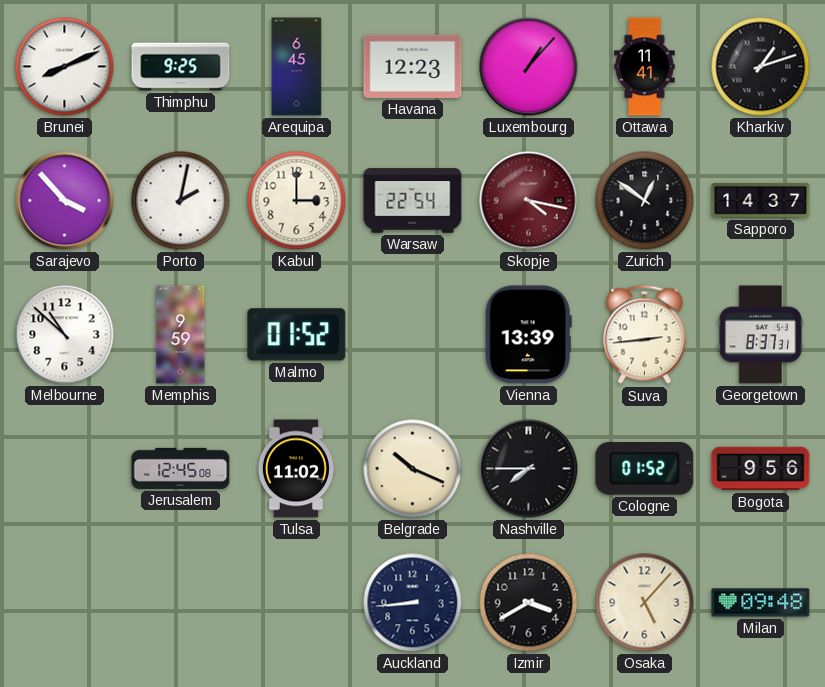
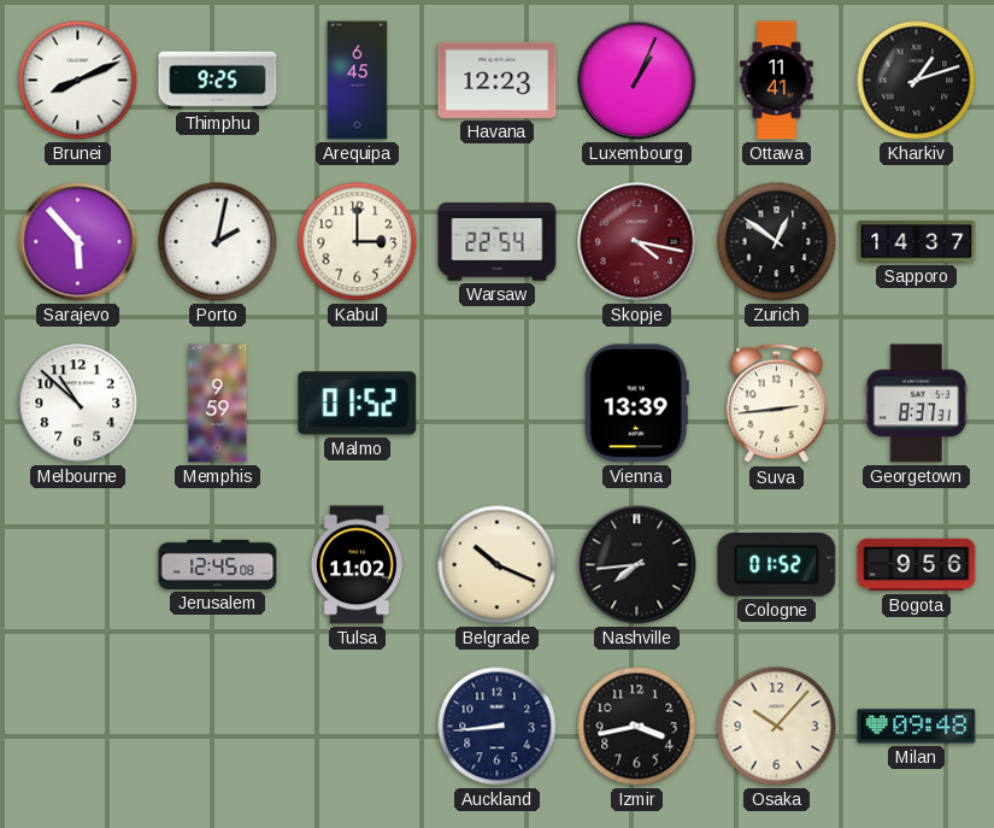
Luxembourg: 1:07 -> 1:04
Sarajevo: 3:53 -> 5:53
Nashville: 7:45 -> 7:44
Izmir: 3:40 -> 3:43
Osaka: 5:07 -> 10:07
